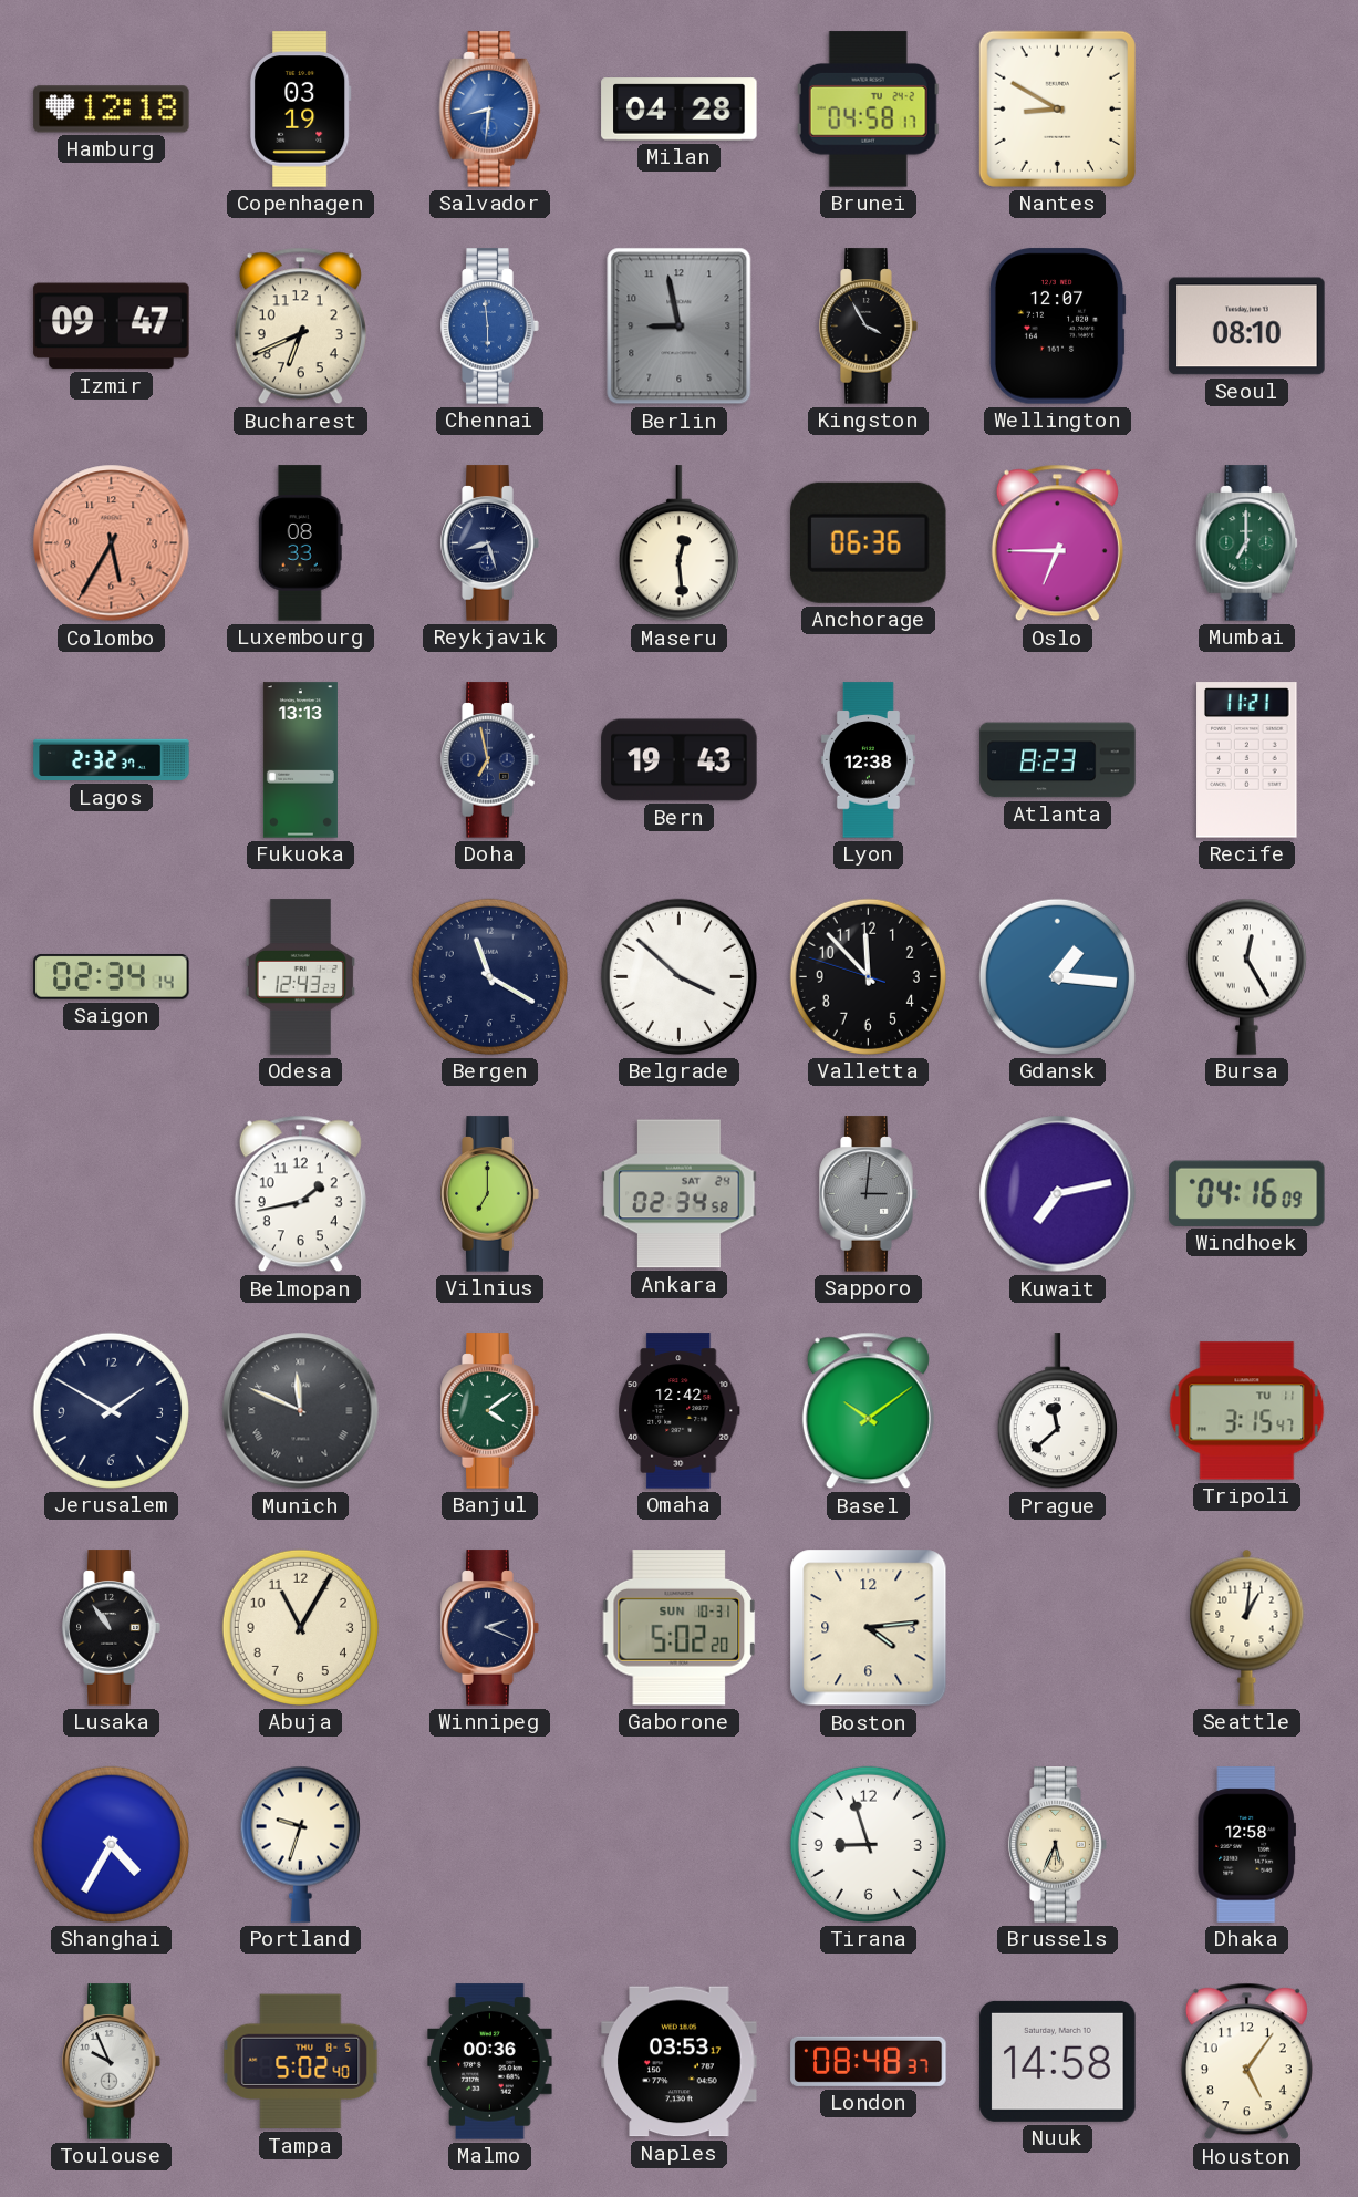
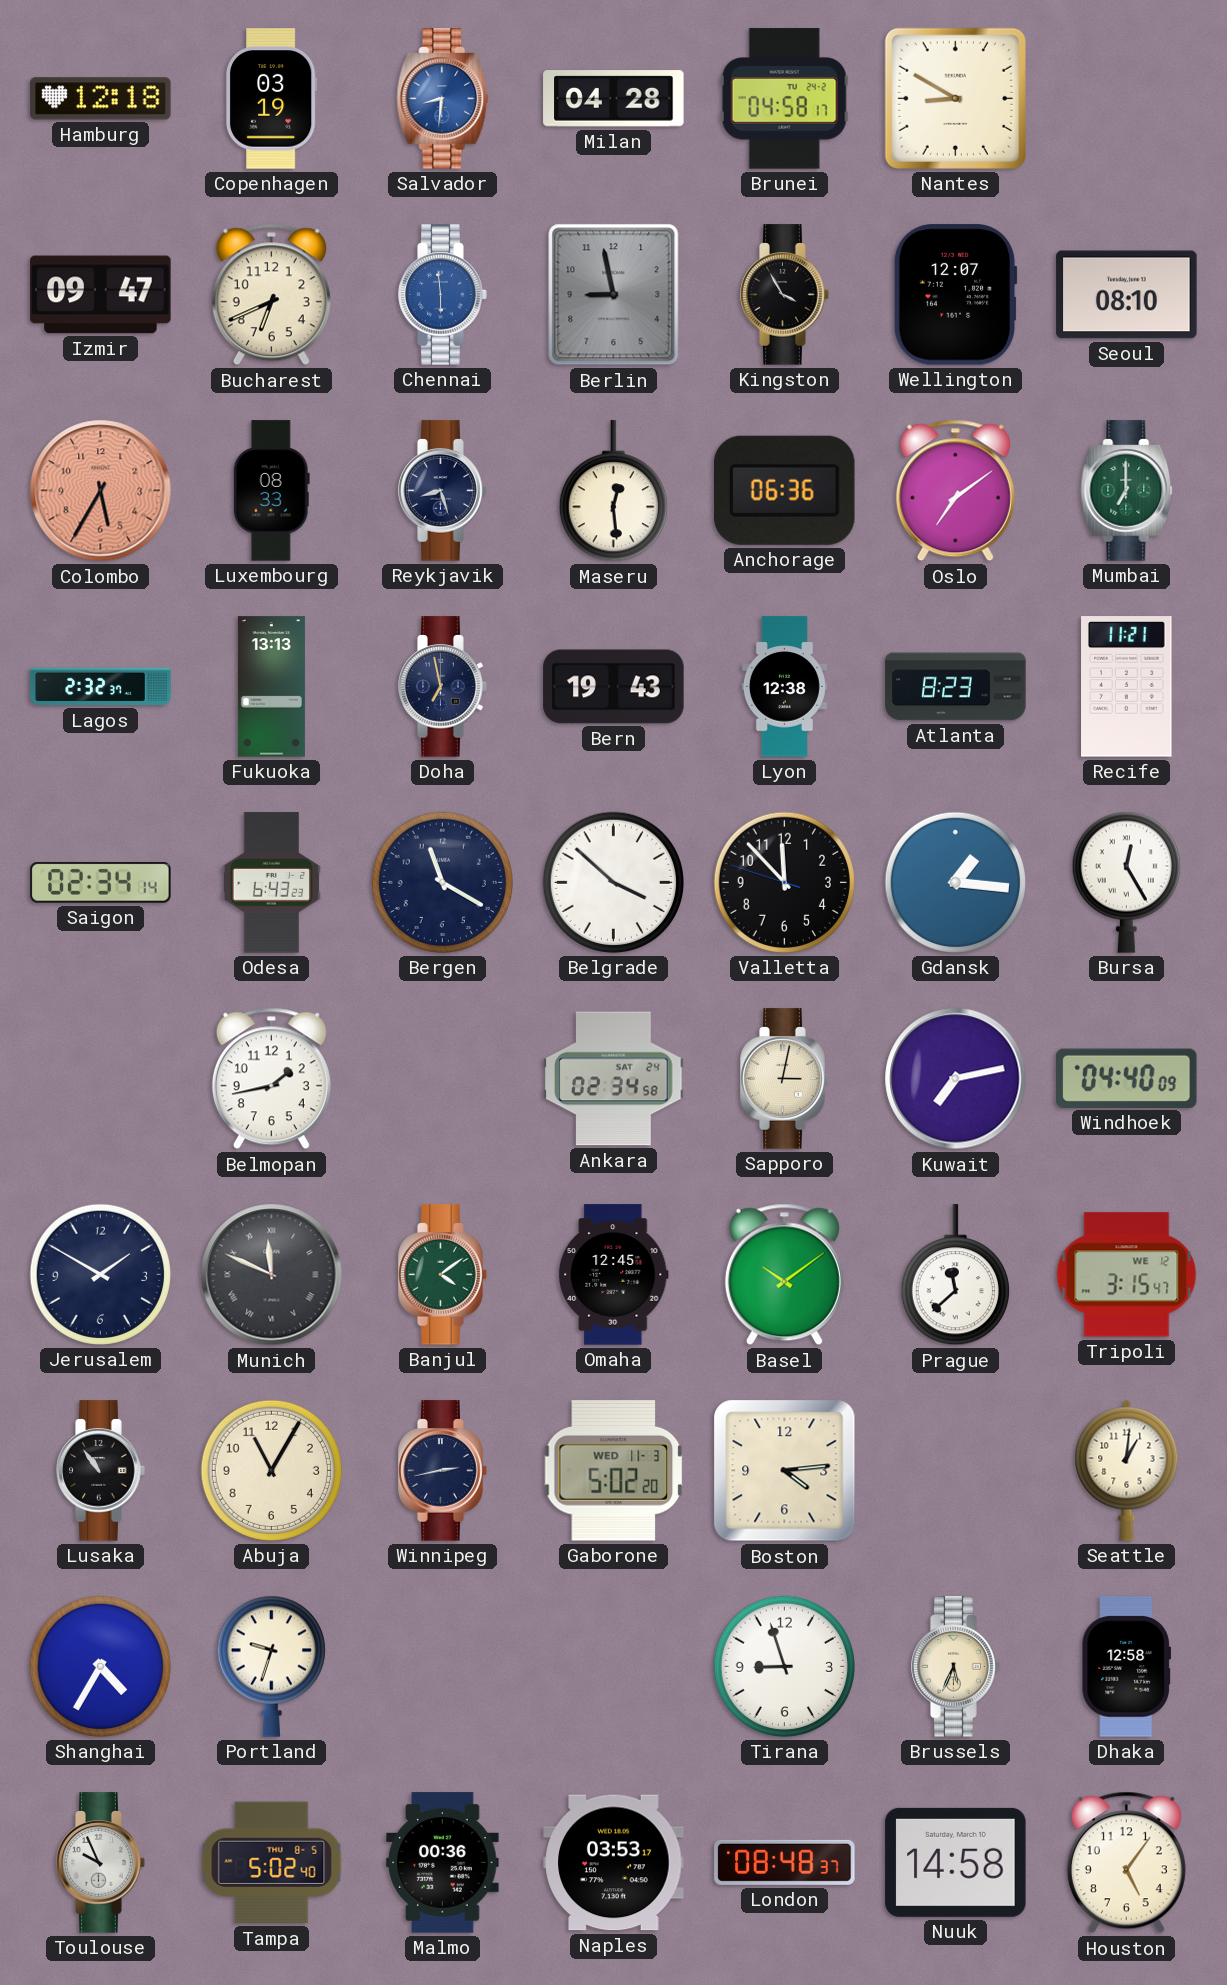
Oslo: 6:45 -> 7:09
Odesa: 12:43 -> 6:43
Vilnius: 7:00 -> none
Sapporo: 3:01 -> 3:02
Sapporo dial: grey -> cream
Windhoek: 04:16 -> 04:40
Omaha: 12:42 -> 12:45
Tripoli date: TU 11 -> WE 12
Winnipeg: 2:19 -> 2:43
Gaborone date: SUN 10-31 -> WED 11-3
